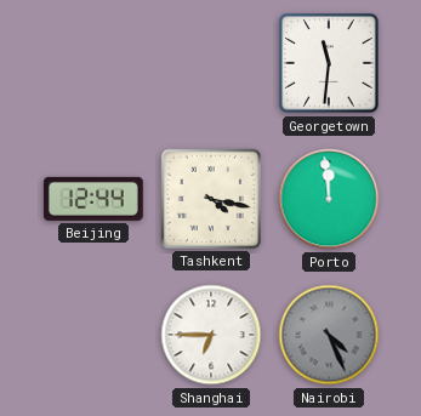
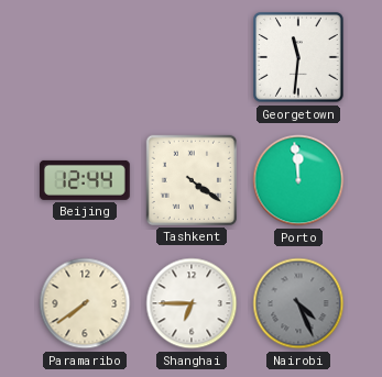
Tashkent: 4:17 -> 4:21
Paramaribo: none -> 7:39
